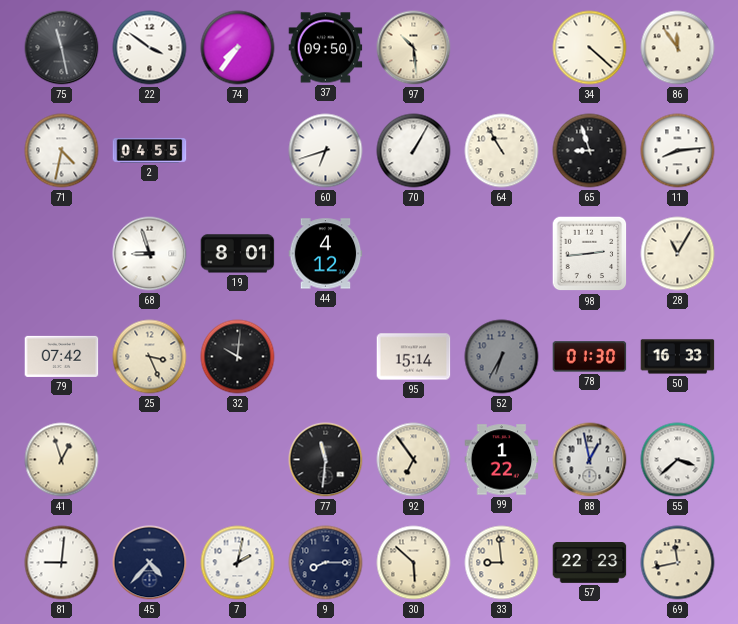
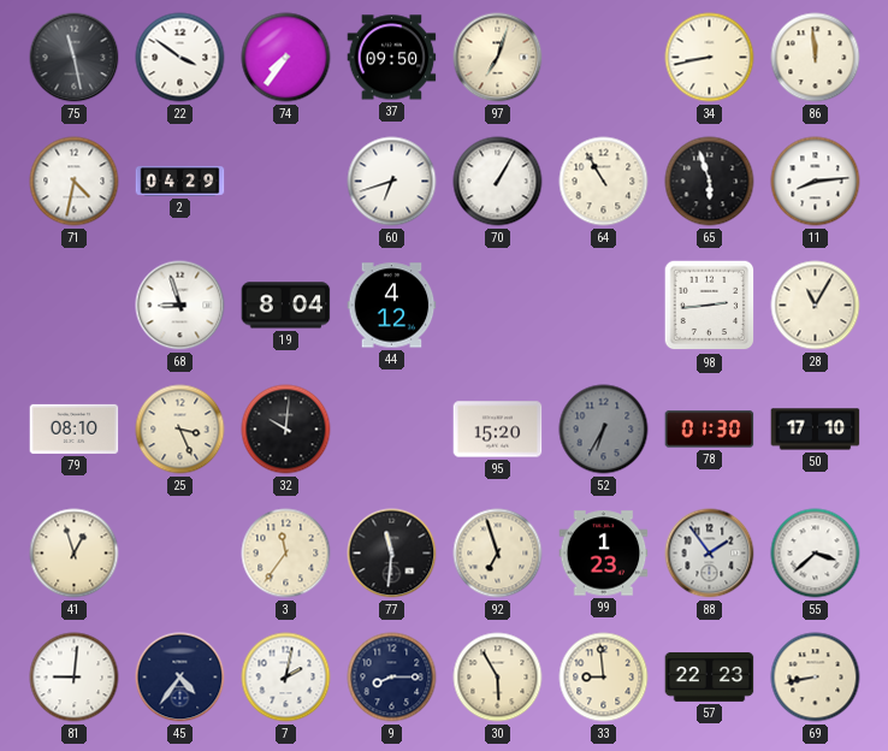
97: 10:29 -> 7:03
34: 4:22 -> 8:43
86: 11:54 -> 11:59
2: 04:55 -> 04:29
65: 8:57 -> 5:57
19: 8:01 -> 8:04
79: 07:42 -> 08:10
95: 15:14 -> 15:20
50: 16:33 -> 17:10
3: none -> 11:36
92: 6:54 -> 6:57
99: 1:22 -> 1:23
88: 12:58 -> 1:54
45: 4:37 -> 4:36
30: 5:52 -> 5:55
69: 11:43 -> 8:43
